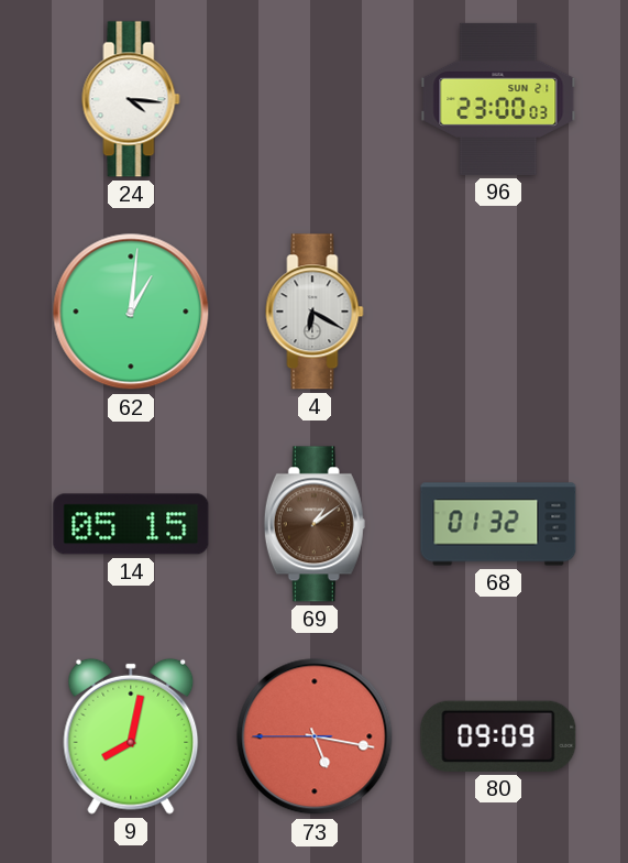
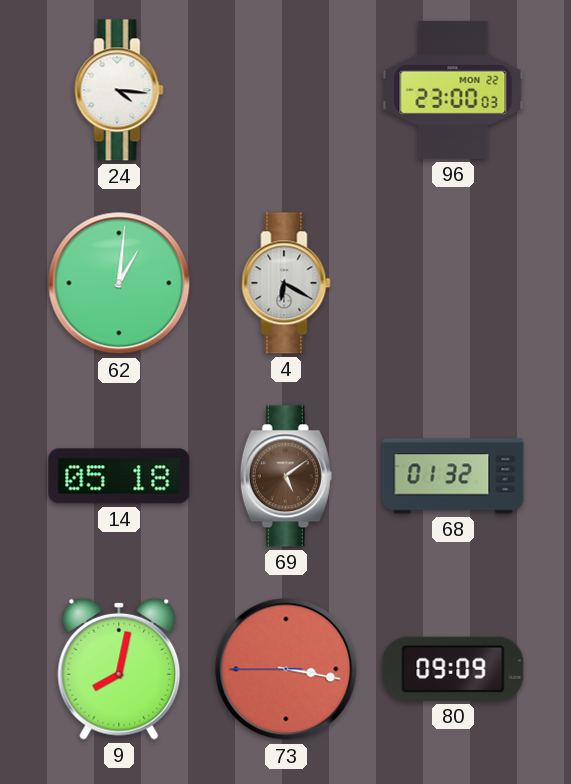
96 date: SUN 21 -> MON 22
14: 05:15 -> 05:18
69: 1:09 -> 5:09
73: 5:16 -> 3:16
